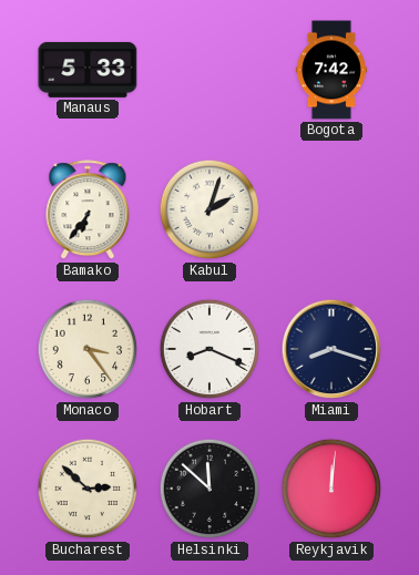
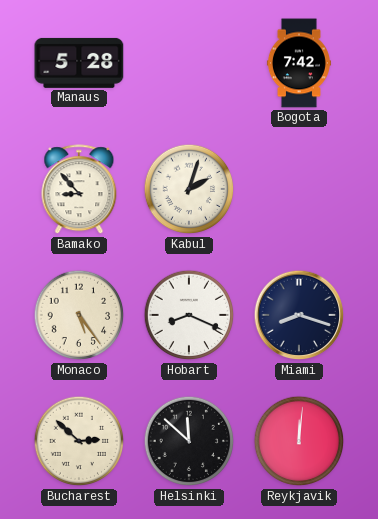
Manaus: 5:33 -> 5:28
Bamako: 6:36 -> 8:53
Monaco: 3:24 -> 5:24
